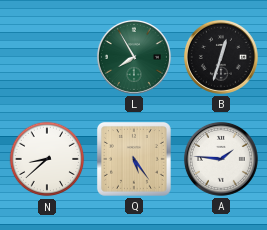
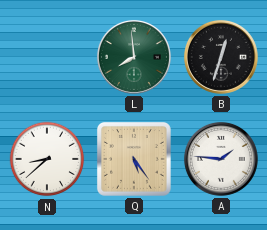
L: 7:55 -> 7:59
